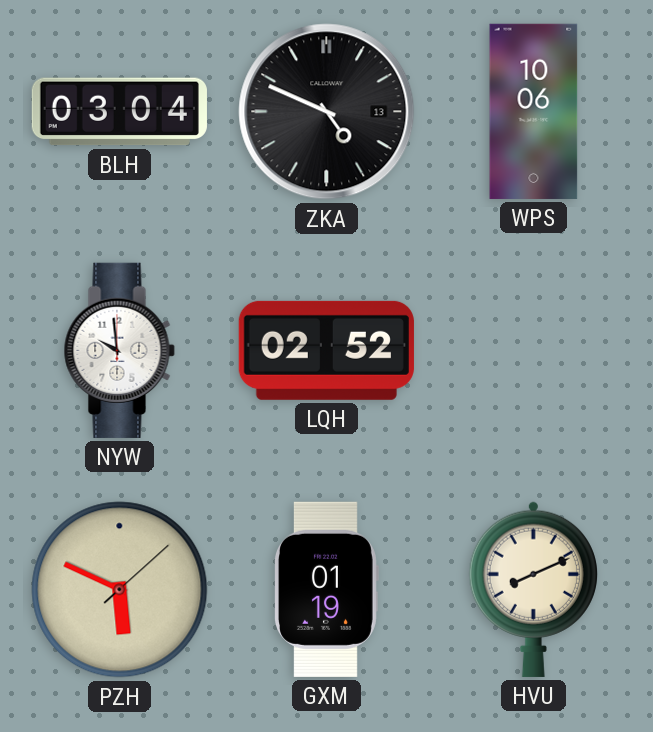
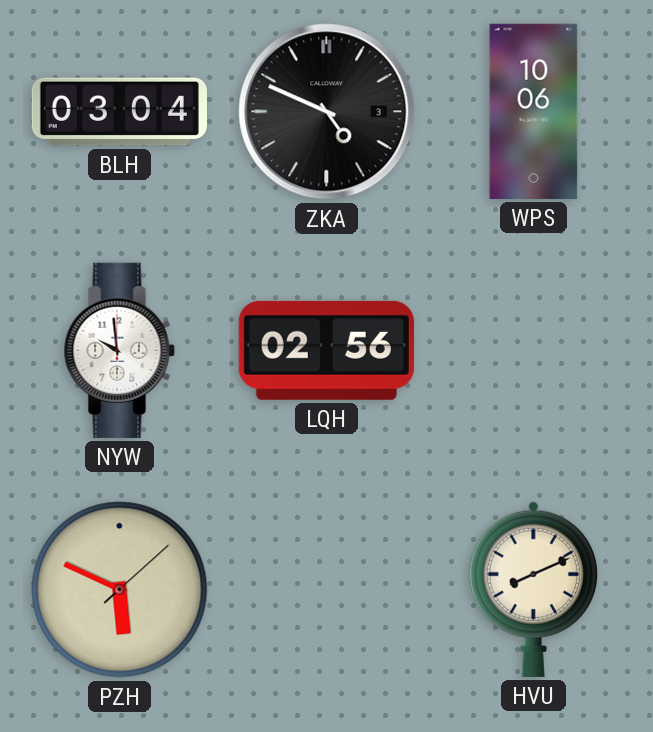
ZKA date: 13 -> 3
LQH: 02:52 -> 02:56
GXM: 01:19 -> none
